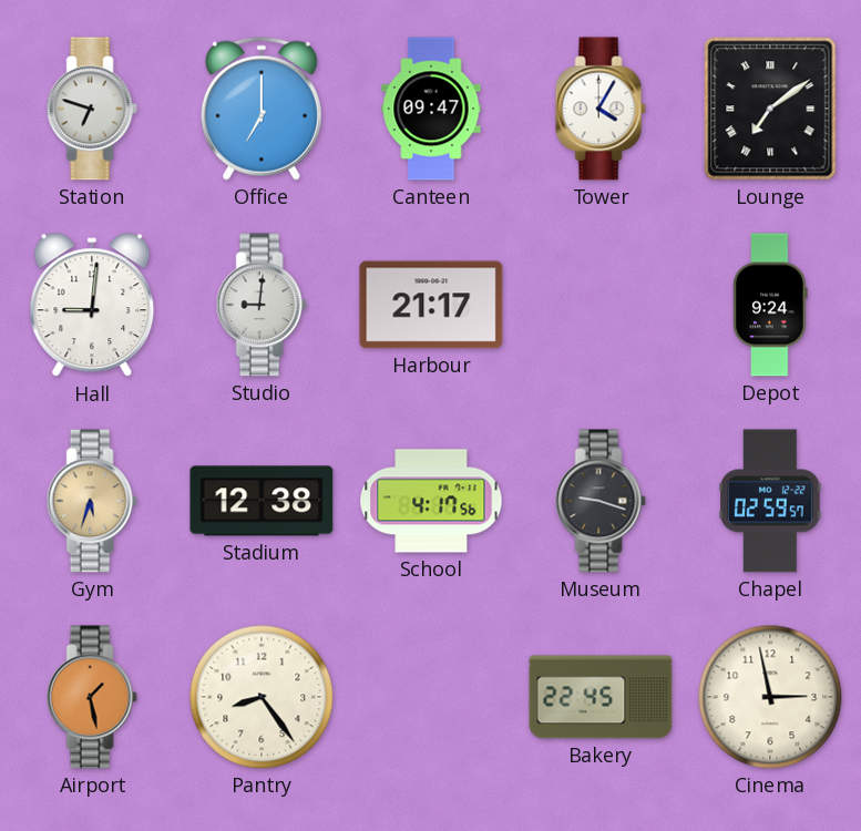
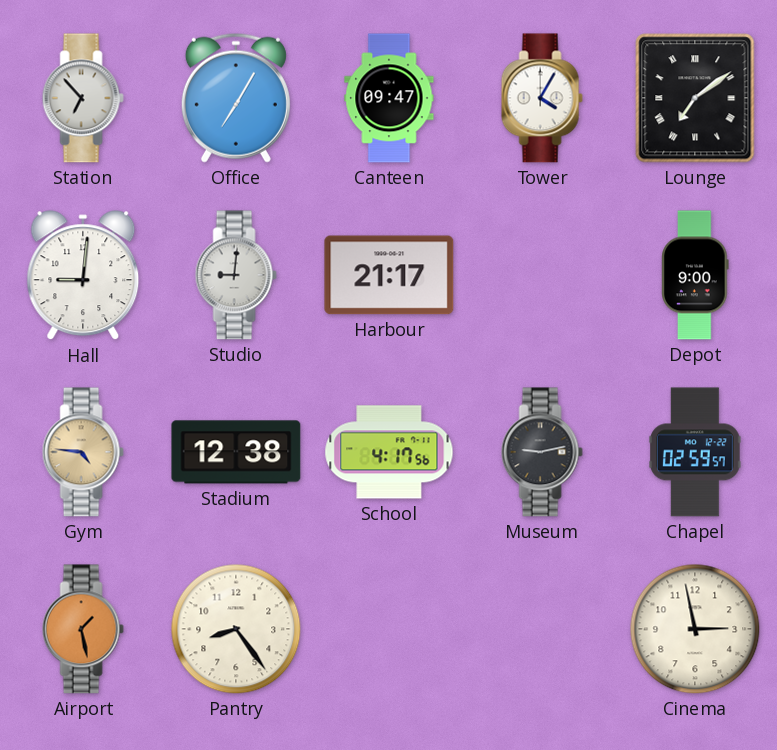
Station: 6:48 -> 6:53
Office: 7:00 -> 7:05
Depot: 9:24 -> 9:00
Gym: 5:33 -> 4:46
Museum: 9:18 -> 9:13
Bakery: 22:45 -> none
